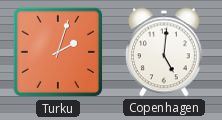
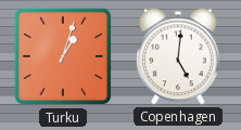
Turku: 2:03 -> 1:03
